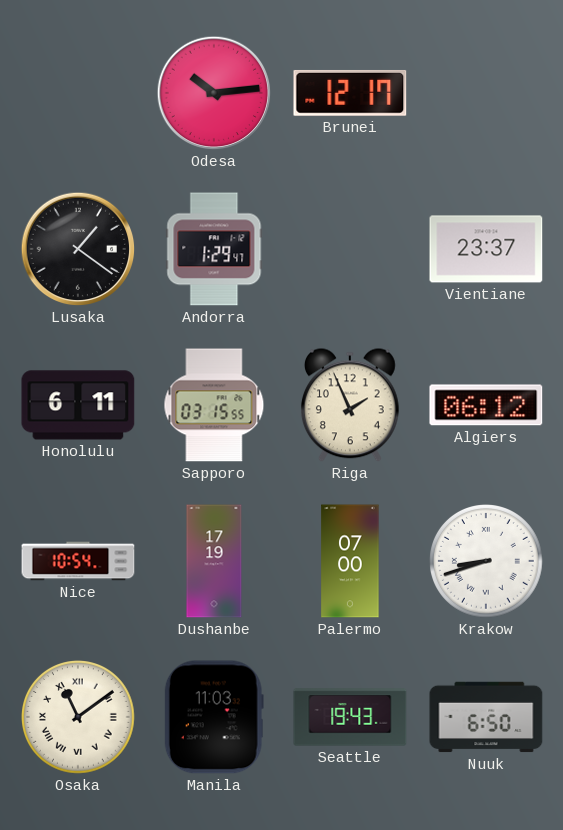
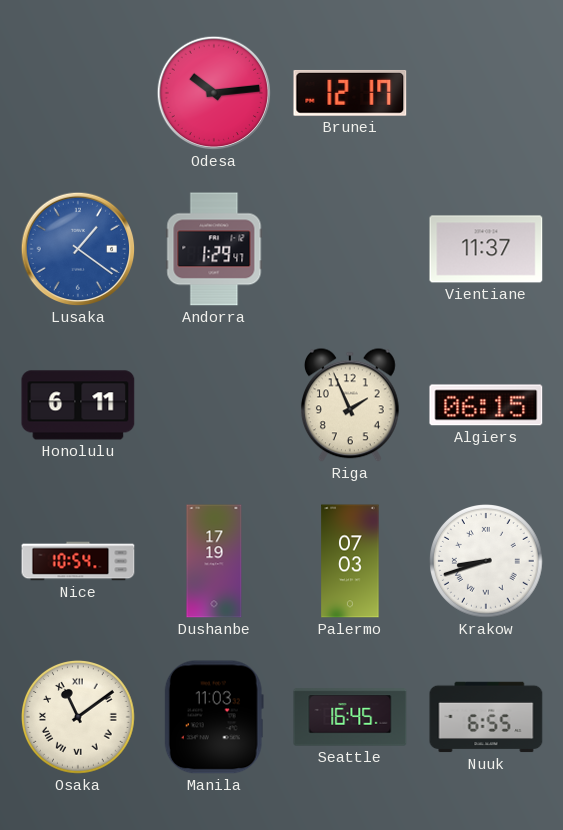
Lusaka dial: black -> blue
Vientiane: 23:37 -> 11:37
Sapporo: 03:15 -> none
Algiers: 06:12 -> 06:15
Palermo: 07:00 -> 07:03
Seattle: 19:43 -> 16:45
Nuuk: 6:50 -> 6:55
